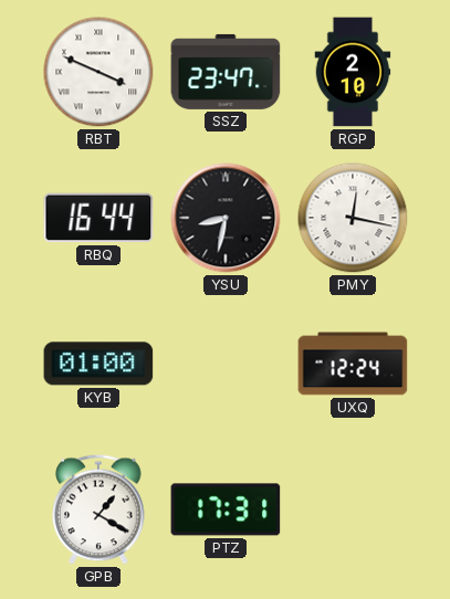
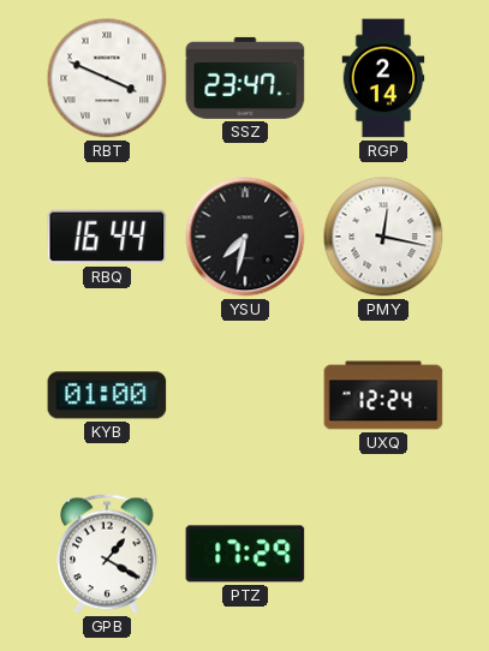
RGP: 2:10 -> 2:14
YSU: 8:32 -> 7:32
PTZ: 17:31 -> 17:29
